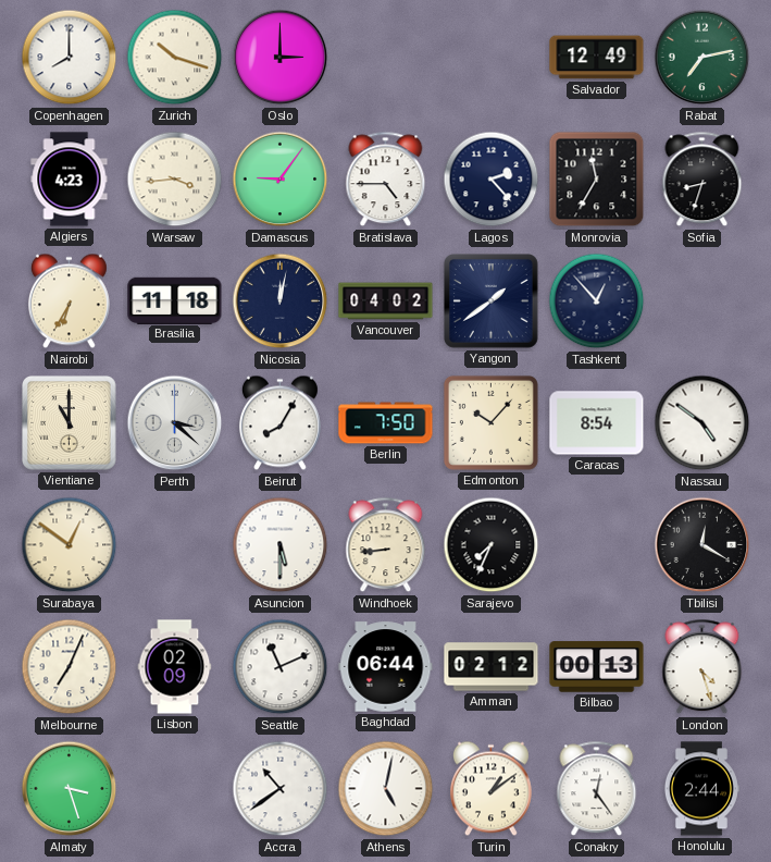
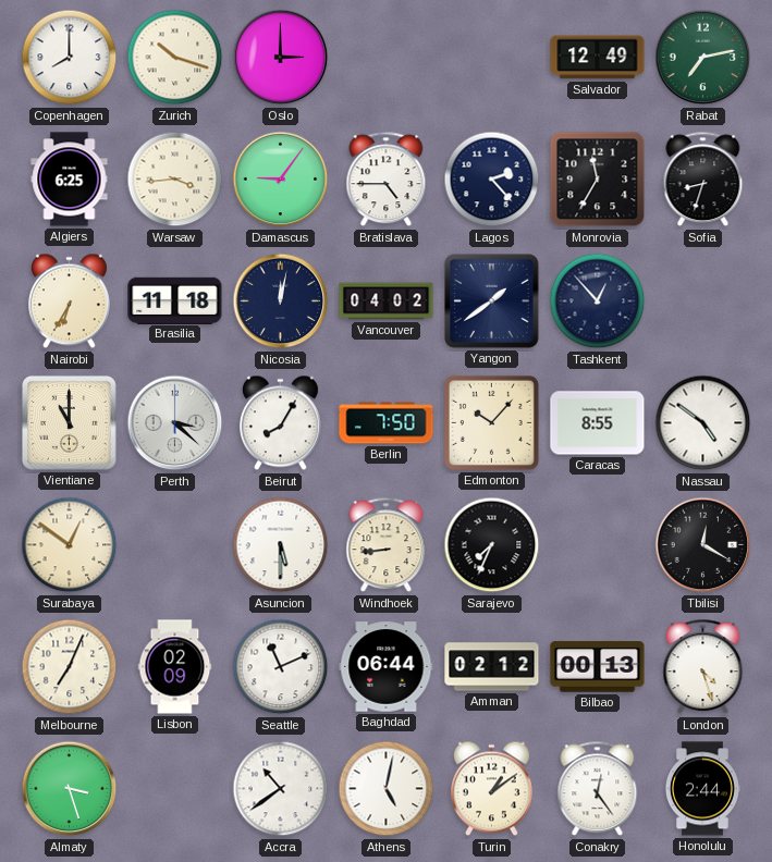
Algiers: 4:23 -> 6:25
Caracas: 8:54 -> 8:55
